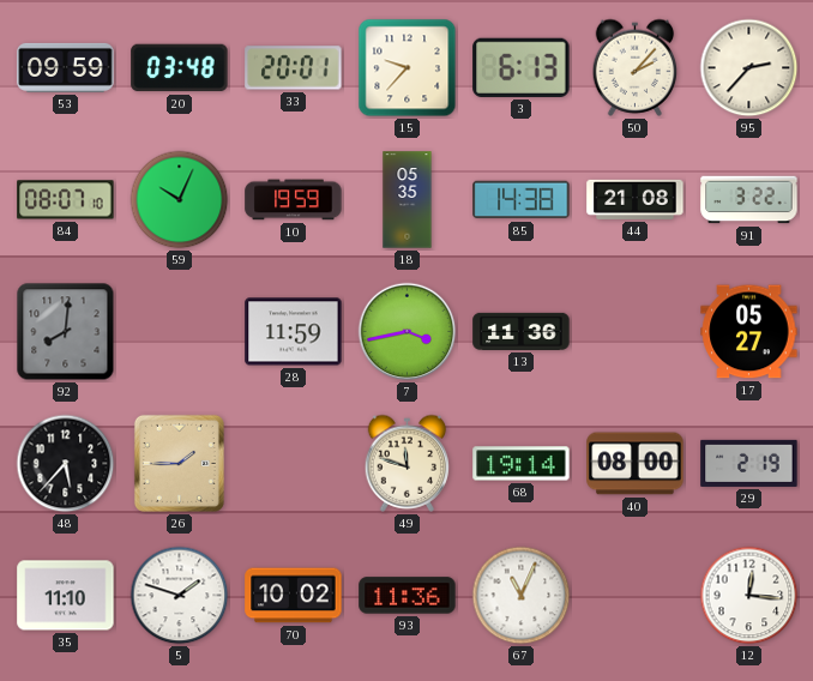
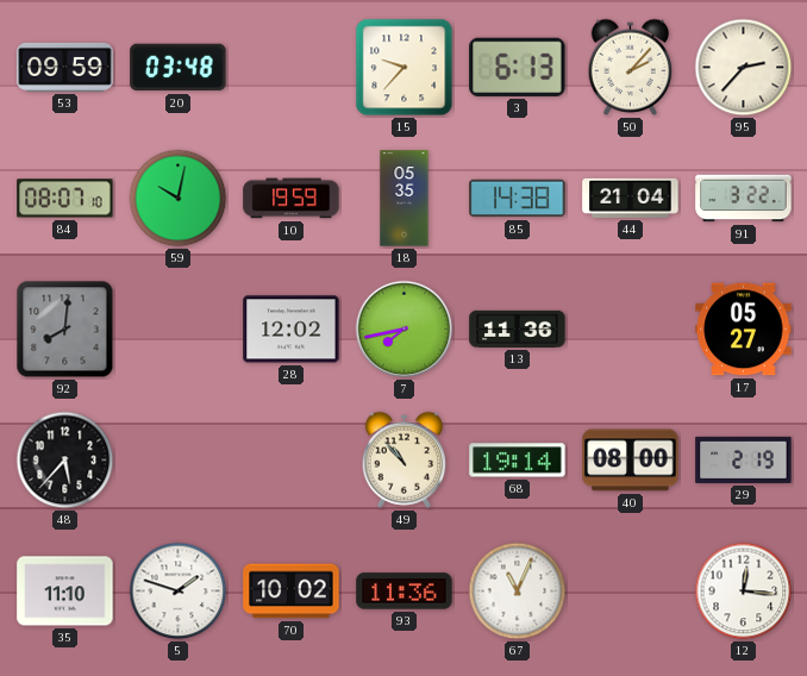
33: 20:01 -> none
59: 10:04 -> 10:02
44: 21:08 -> 21:04
28: 11:59 -> 12:02
7: 3:43 -> 7:43
26: 1:45 -> none
49: 11:48 -> 10:53
